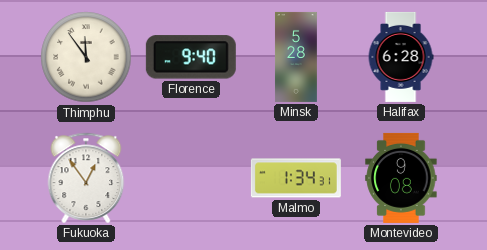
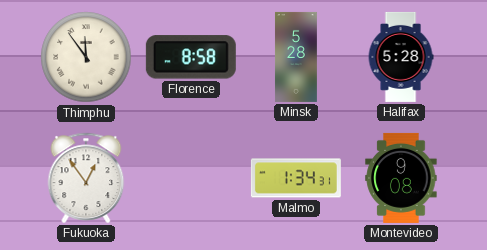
Florence: 9:40 -> 8:58
Halifax: 6:28 -> 5:28
